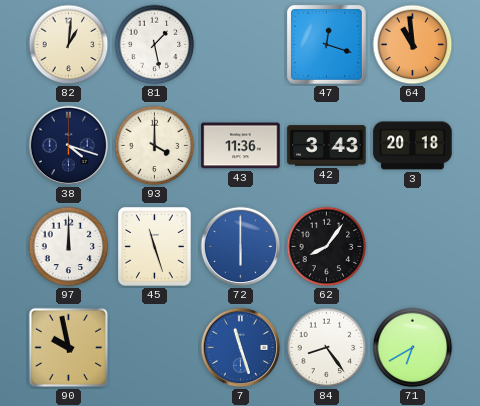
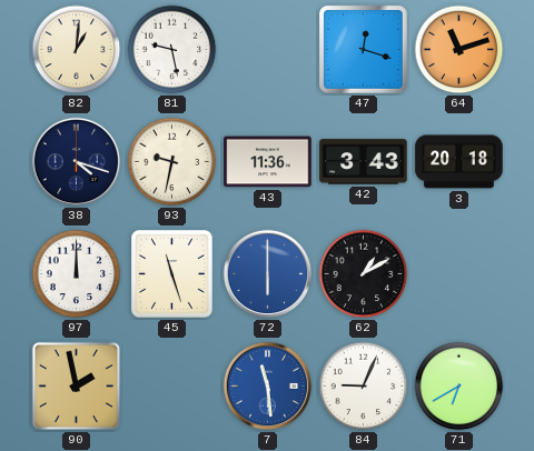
81: 1:28 -> 9:28
64: 10:59 -> 11:12
93: 4:00 -> 9:32
62: 8:06 -> 1:10
90: 9:58 -> 1:58
7: 11:27 -> 11:29
84: 8:24 -> 9:04
